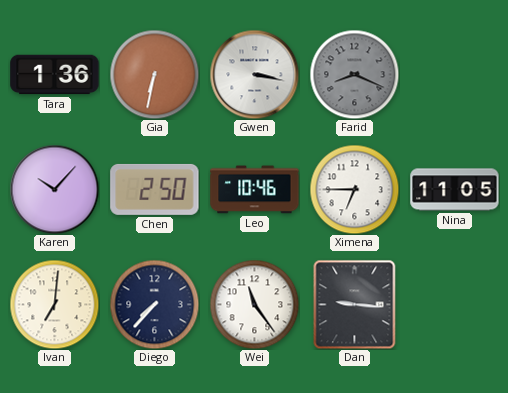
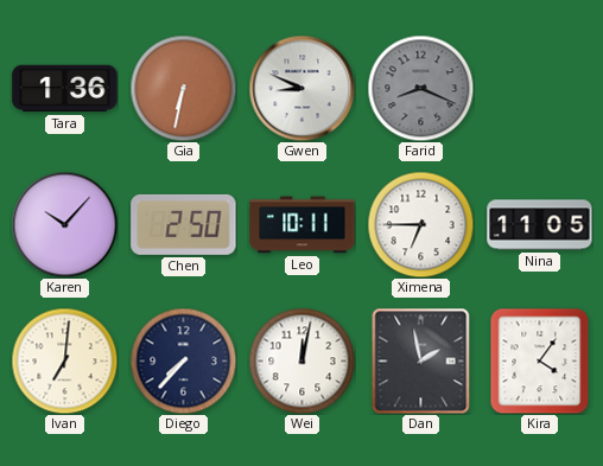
Gwen: 3:17 -> 8:49
Leo: 10:46 -> 10:11
Wei: 11:24 -> 12:02
Dan: 9:16 -> 1:58
Kira: none -> 4:06
